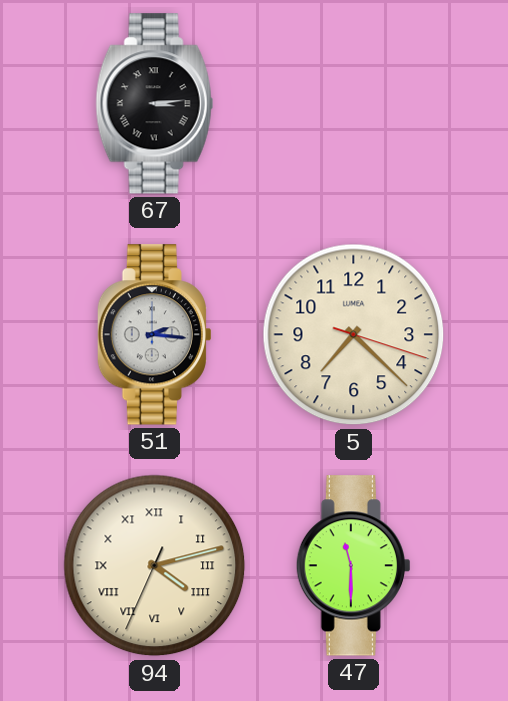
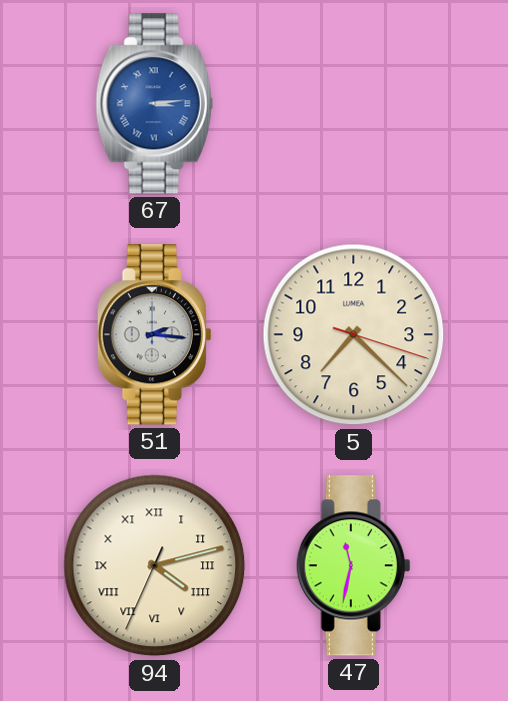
67 dial: black -> blue
47: 11:30 -> 11:32
